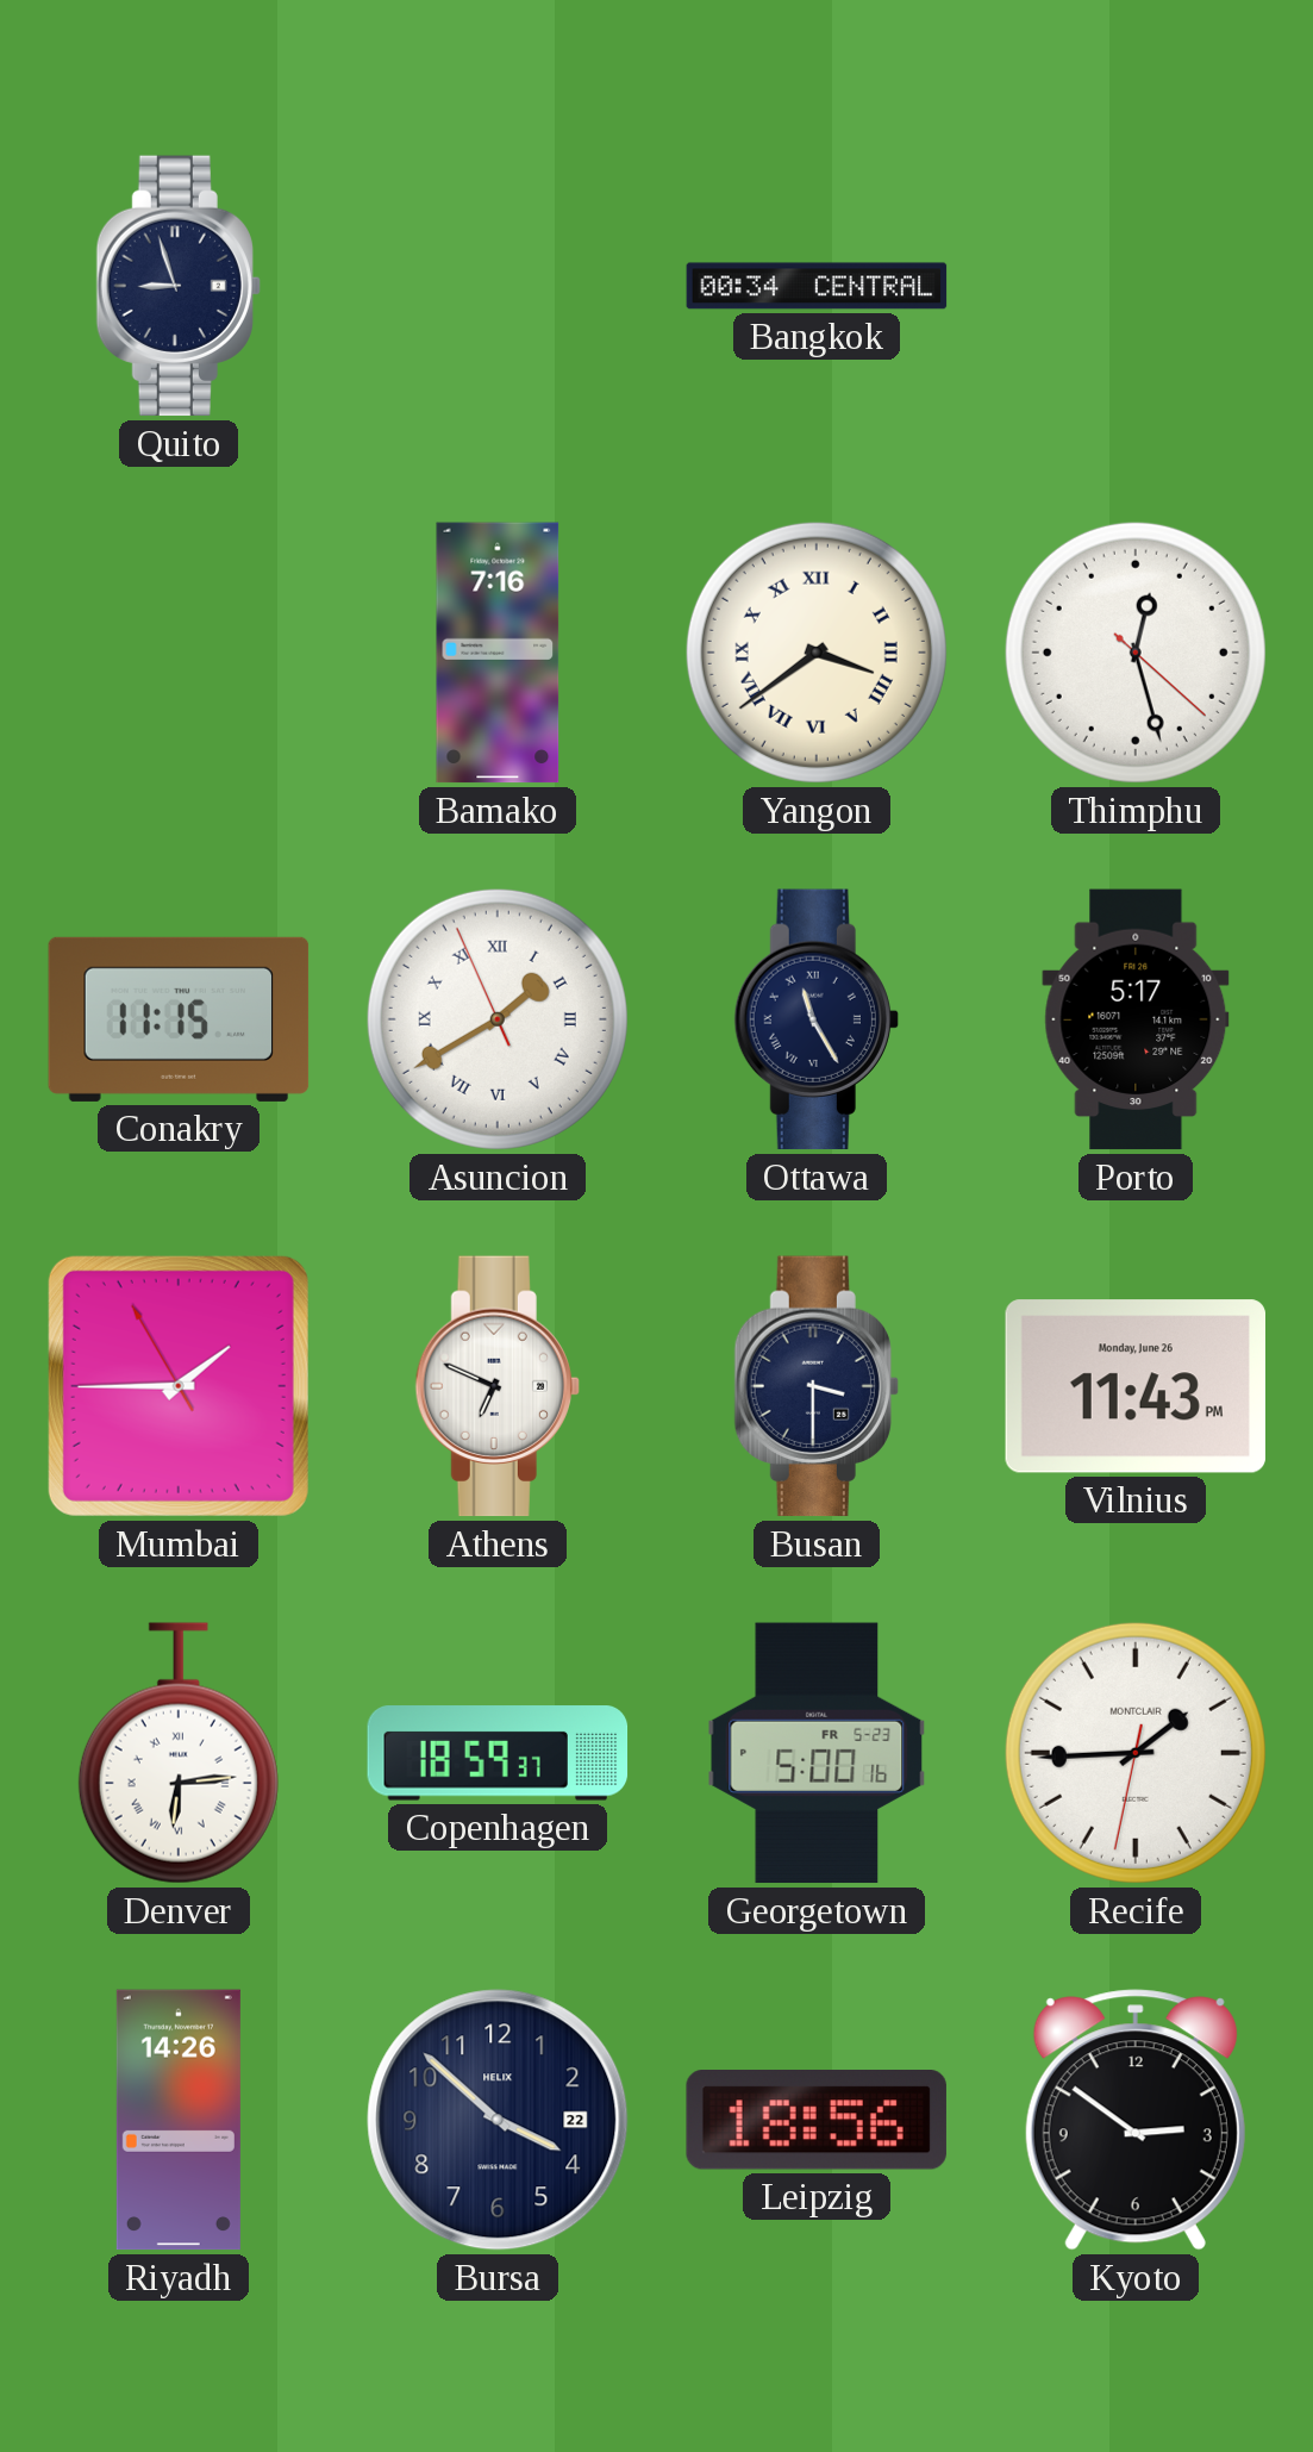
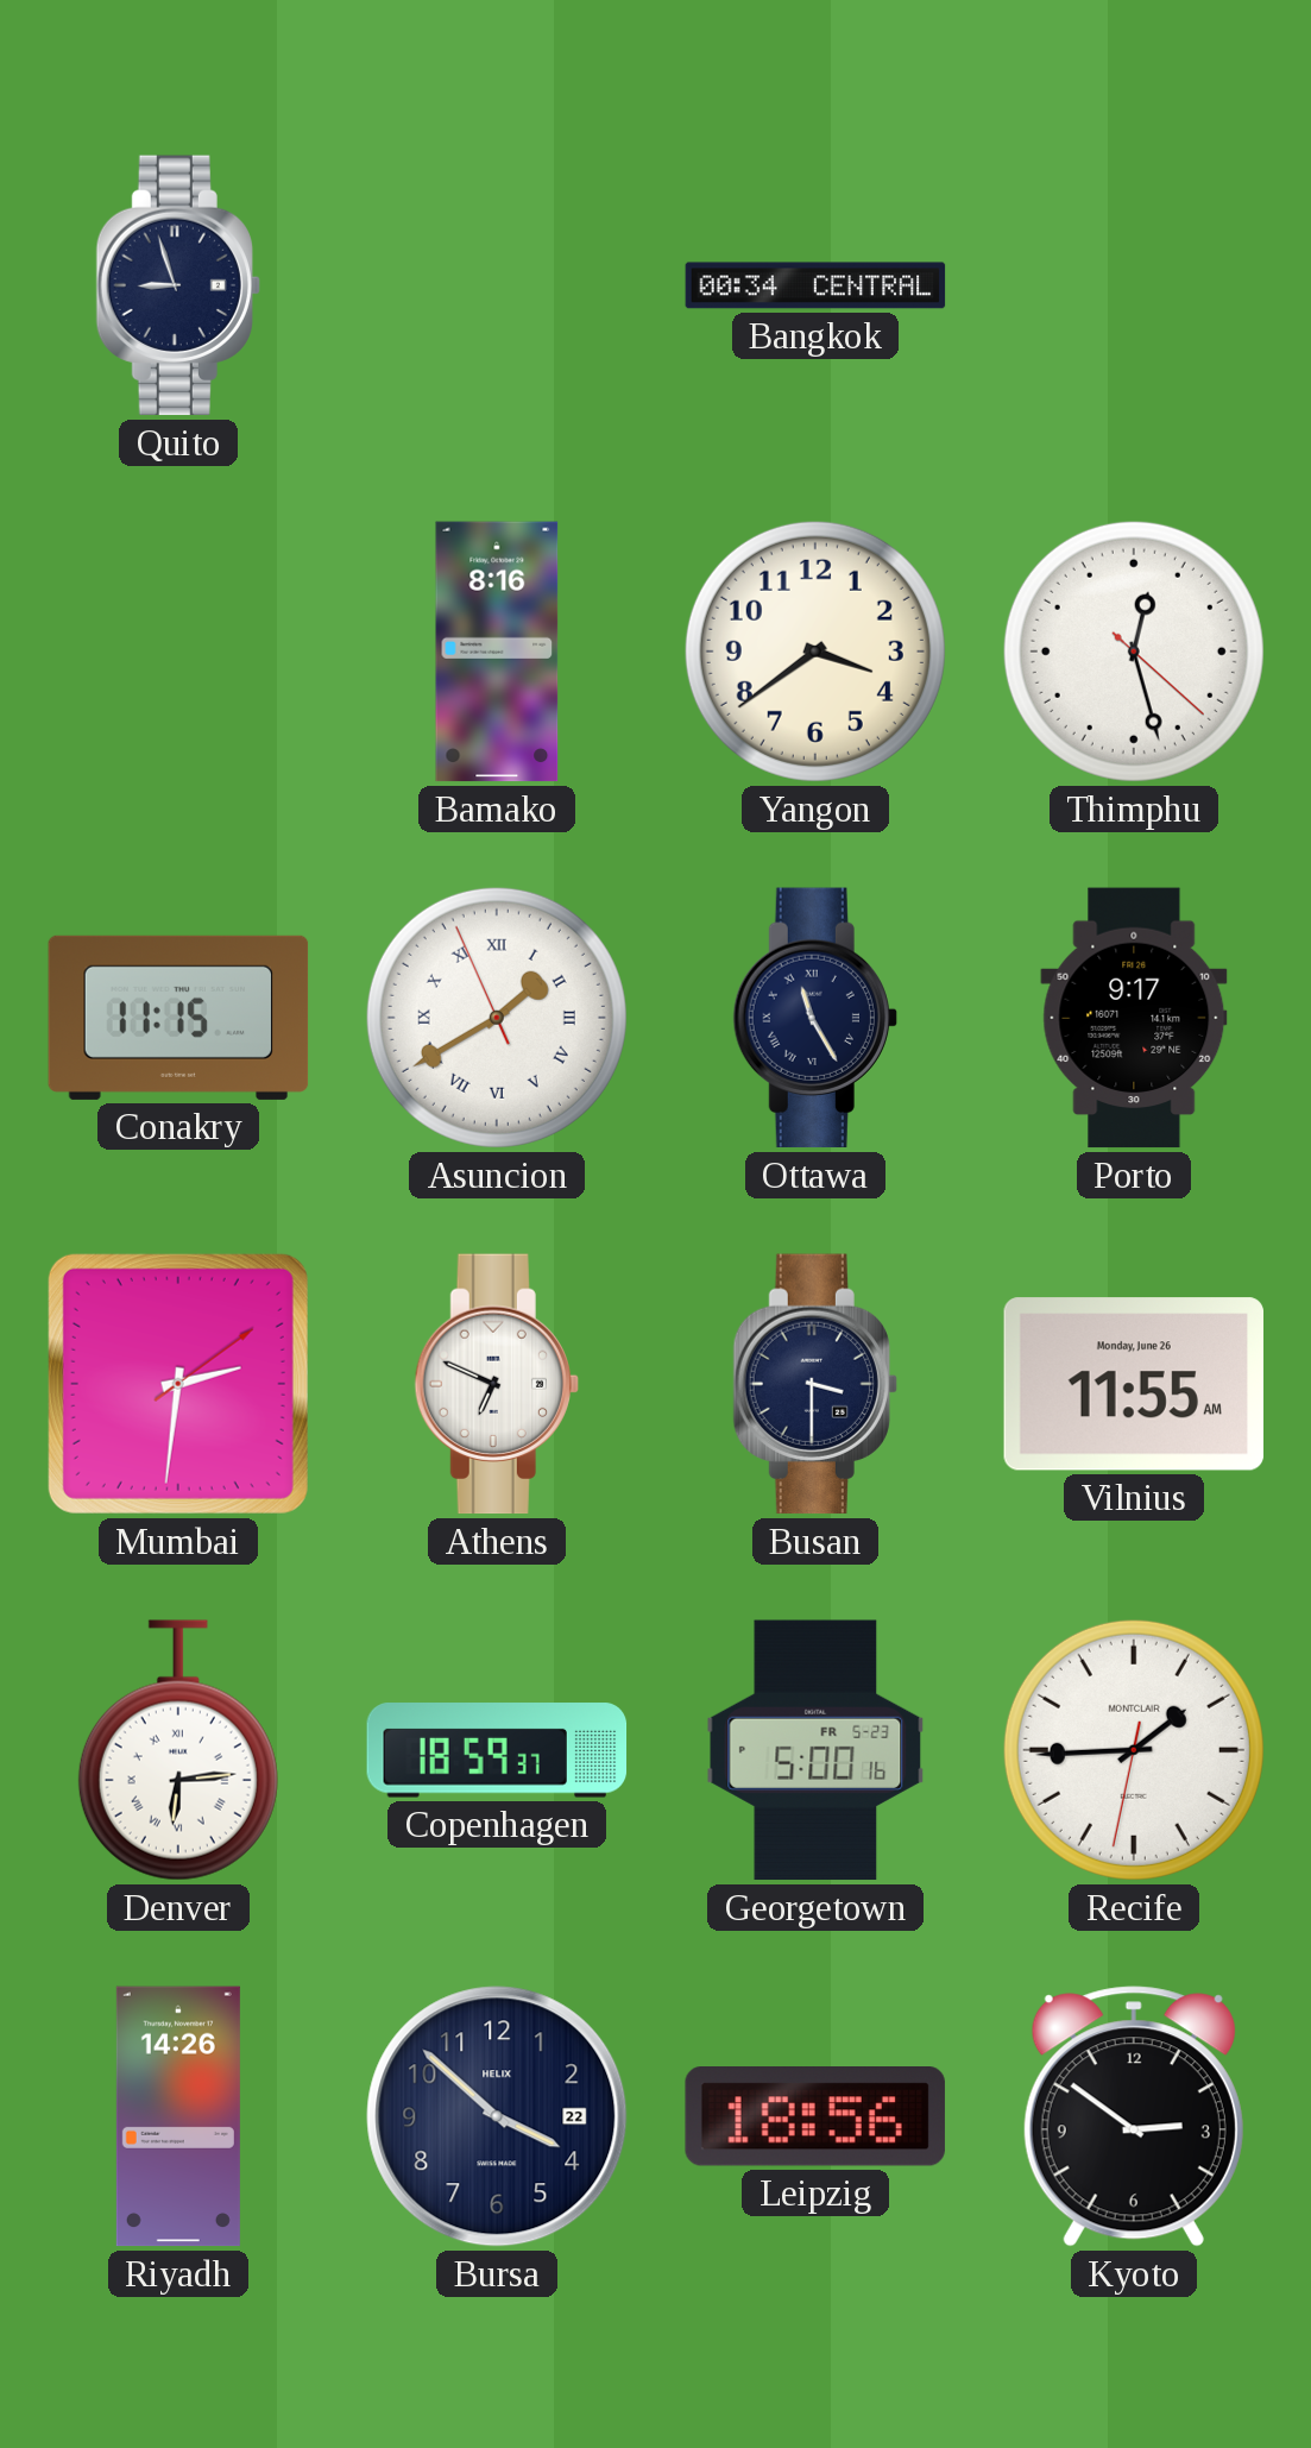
Bamako: 7:16 -> 8:16
Yangon numerals: Roman -> Arabic
Porto: 5:17 -> 9:17
Mumbai: 1:44 -> 2:31
Vilnius: 11:43 -> 11:55
